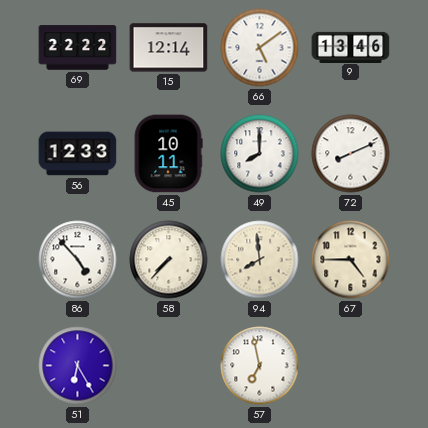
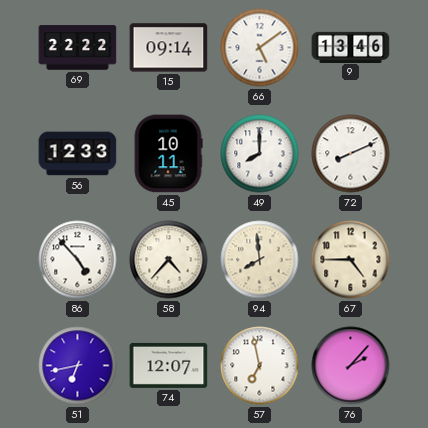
15: 12:14 -> 09:14
58: 7:37 -> 4:37
51: 6:25 -> 6:43
74: none -> 12:07
76: none -> 2:07
